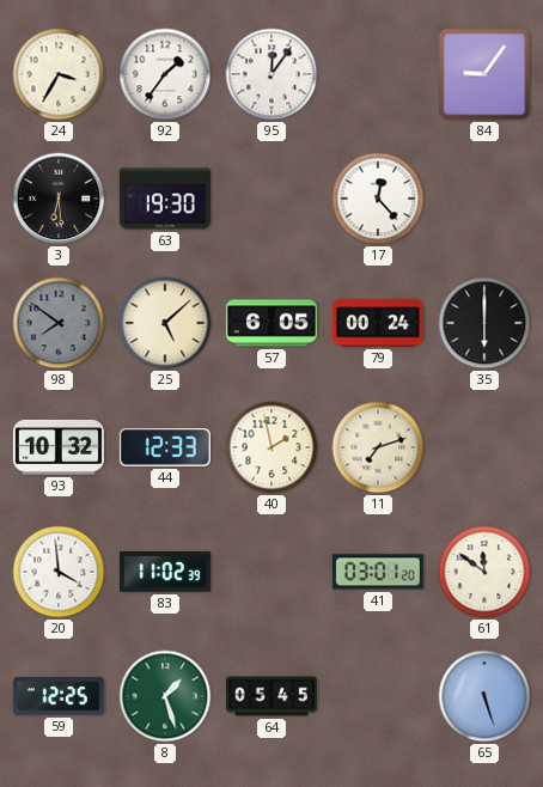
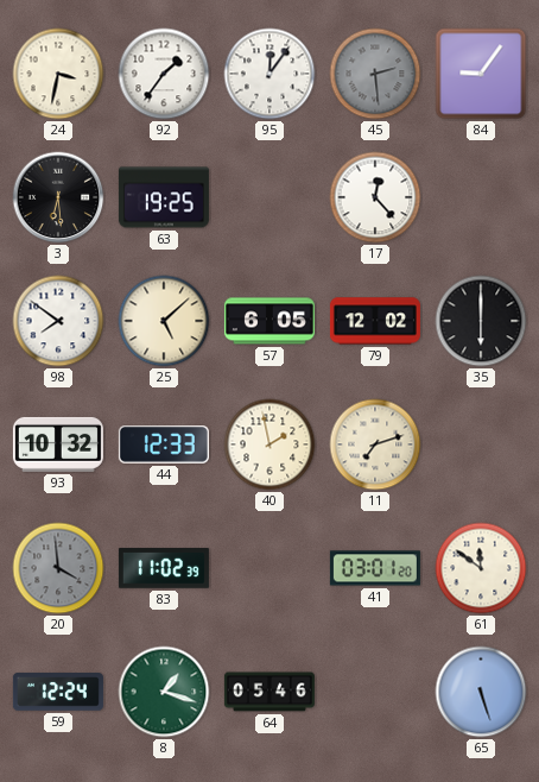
24: 3:35 -> 3:32
45: none -> 2:29
63: 19:30 -> 19:25
98 dial: grey -> white
79: 00:24 -> 12:02
20 dial: white -> grey
59: 12:25 -> 12:24
8: 1:27 -> 1:18
64: 05:45 -> 05:46
